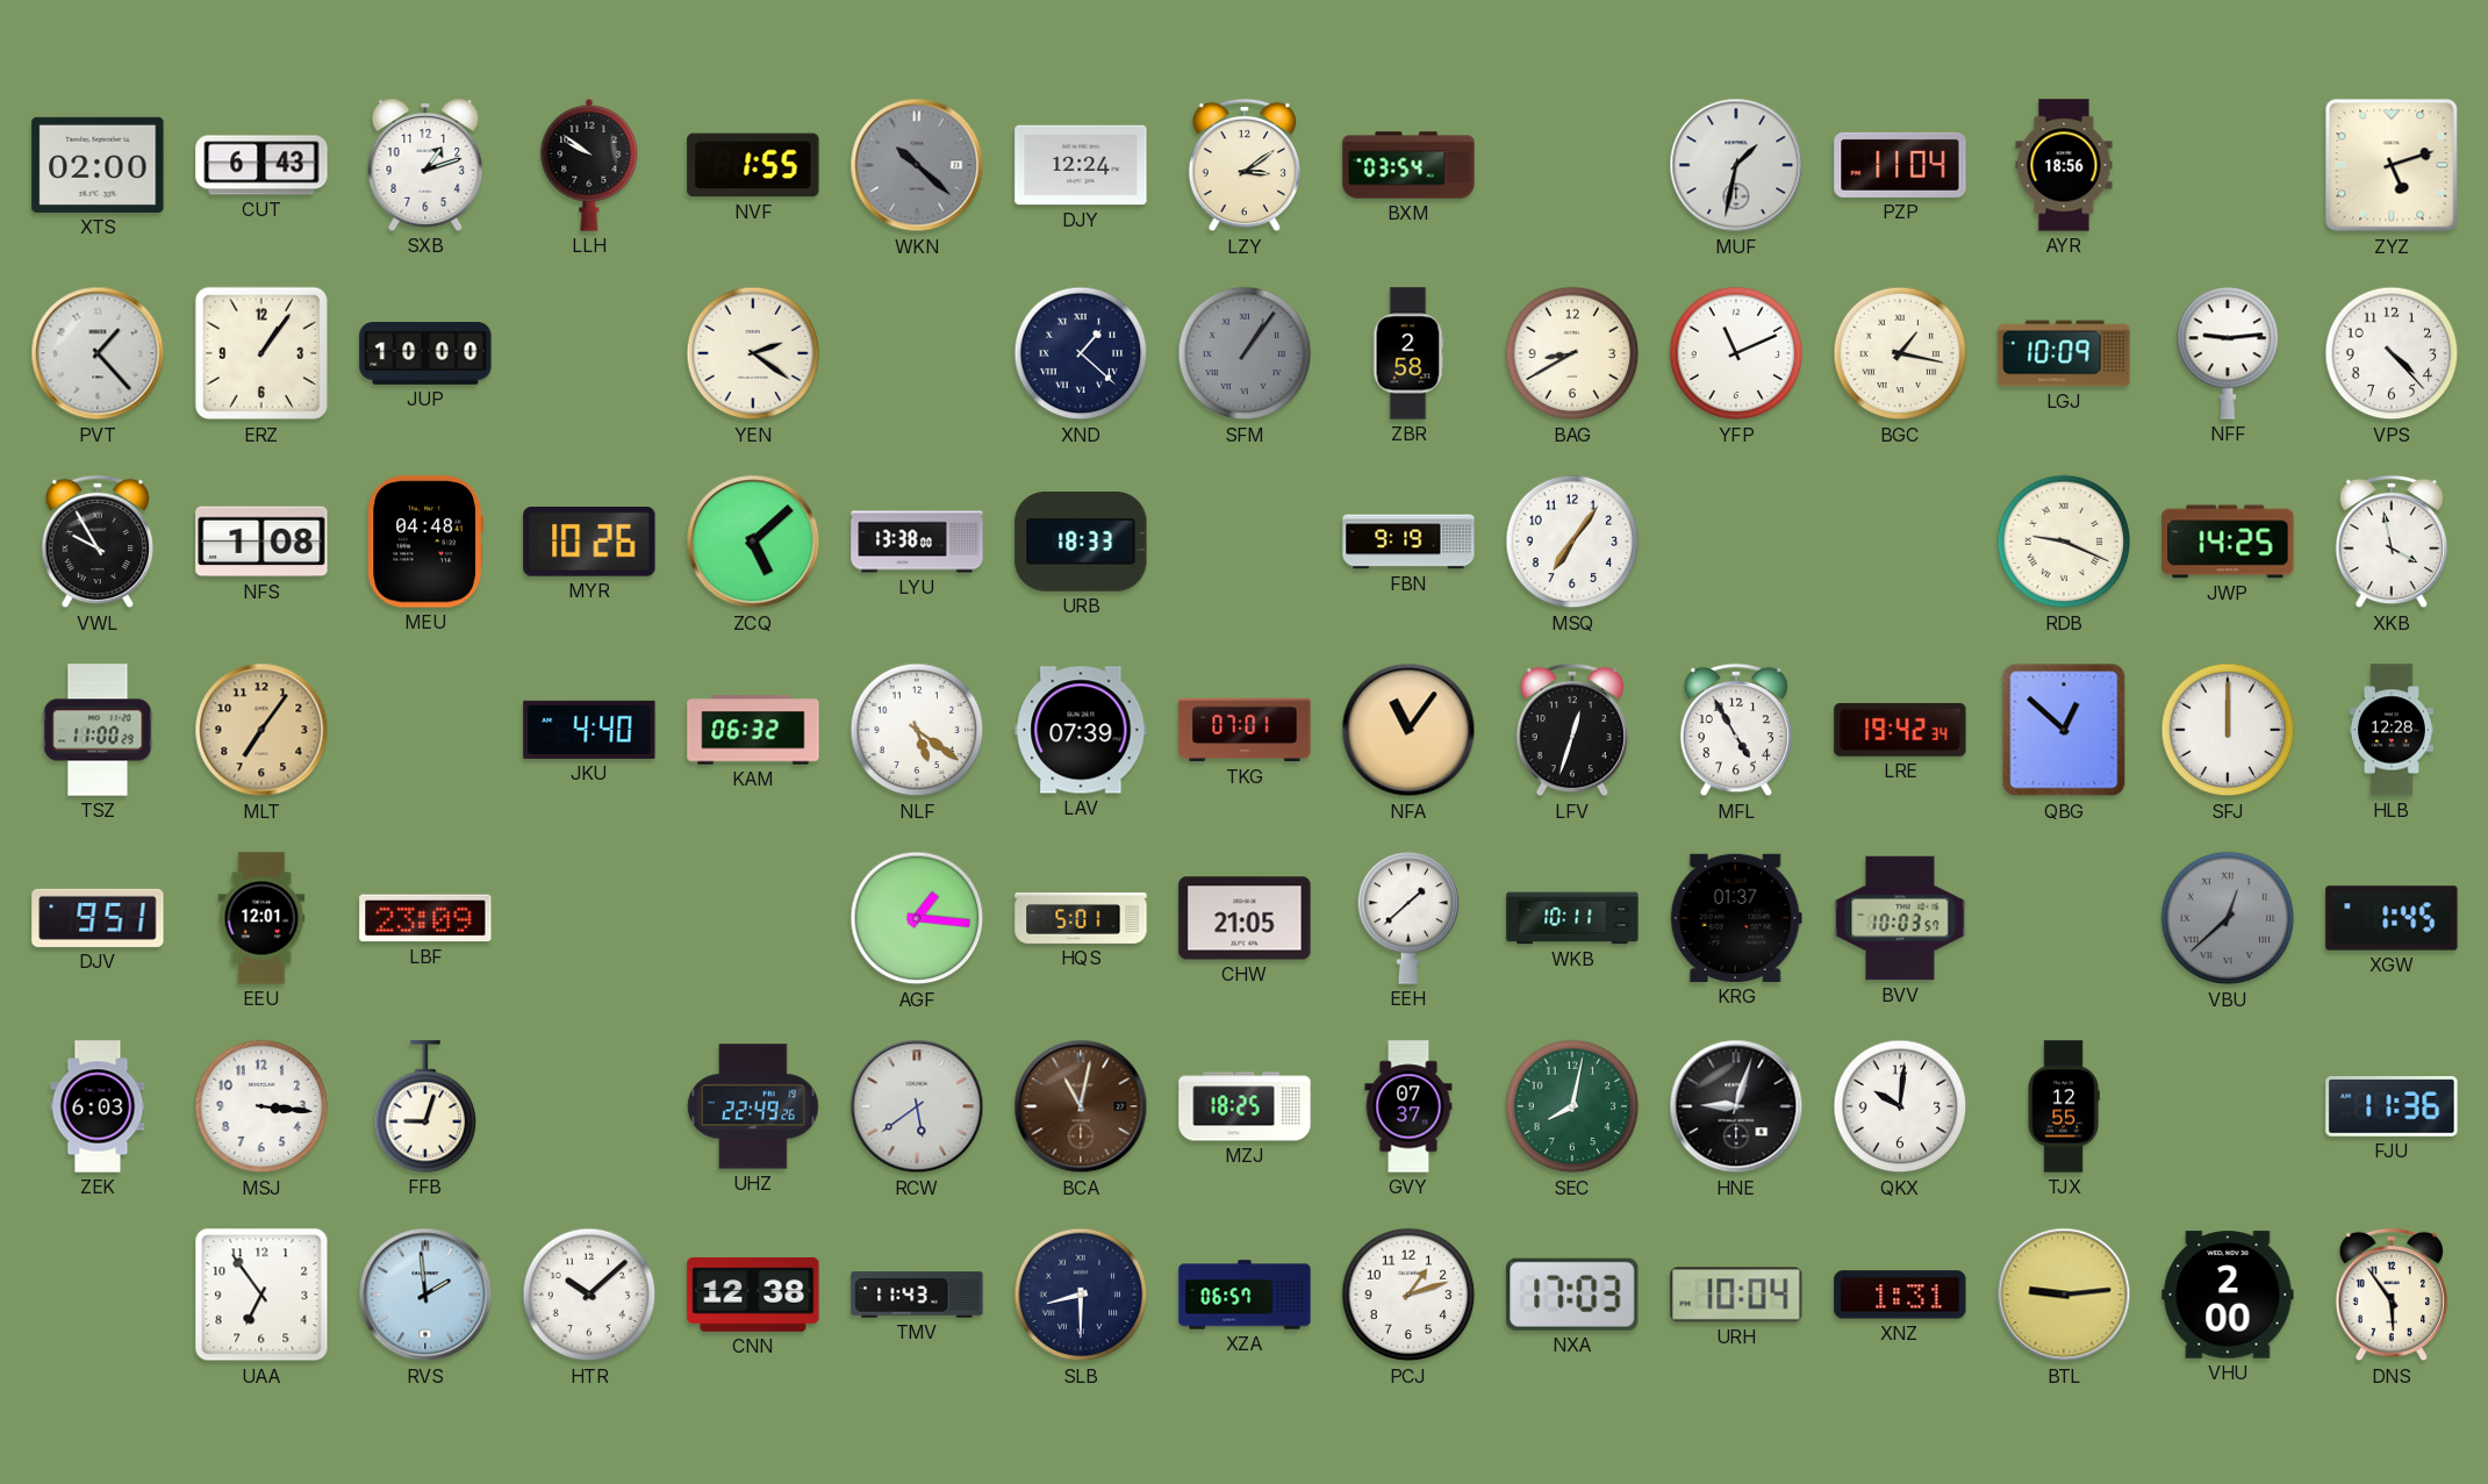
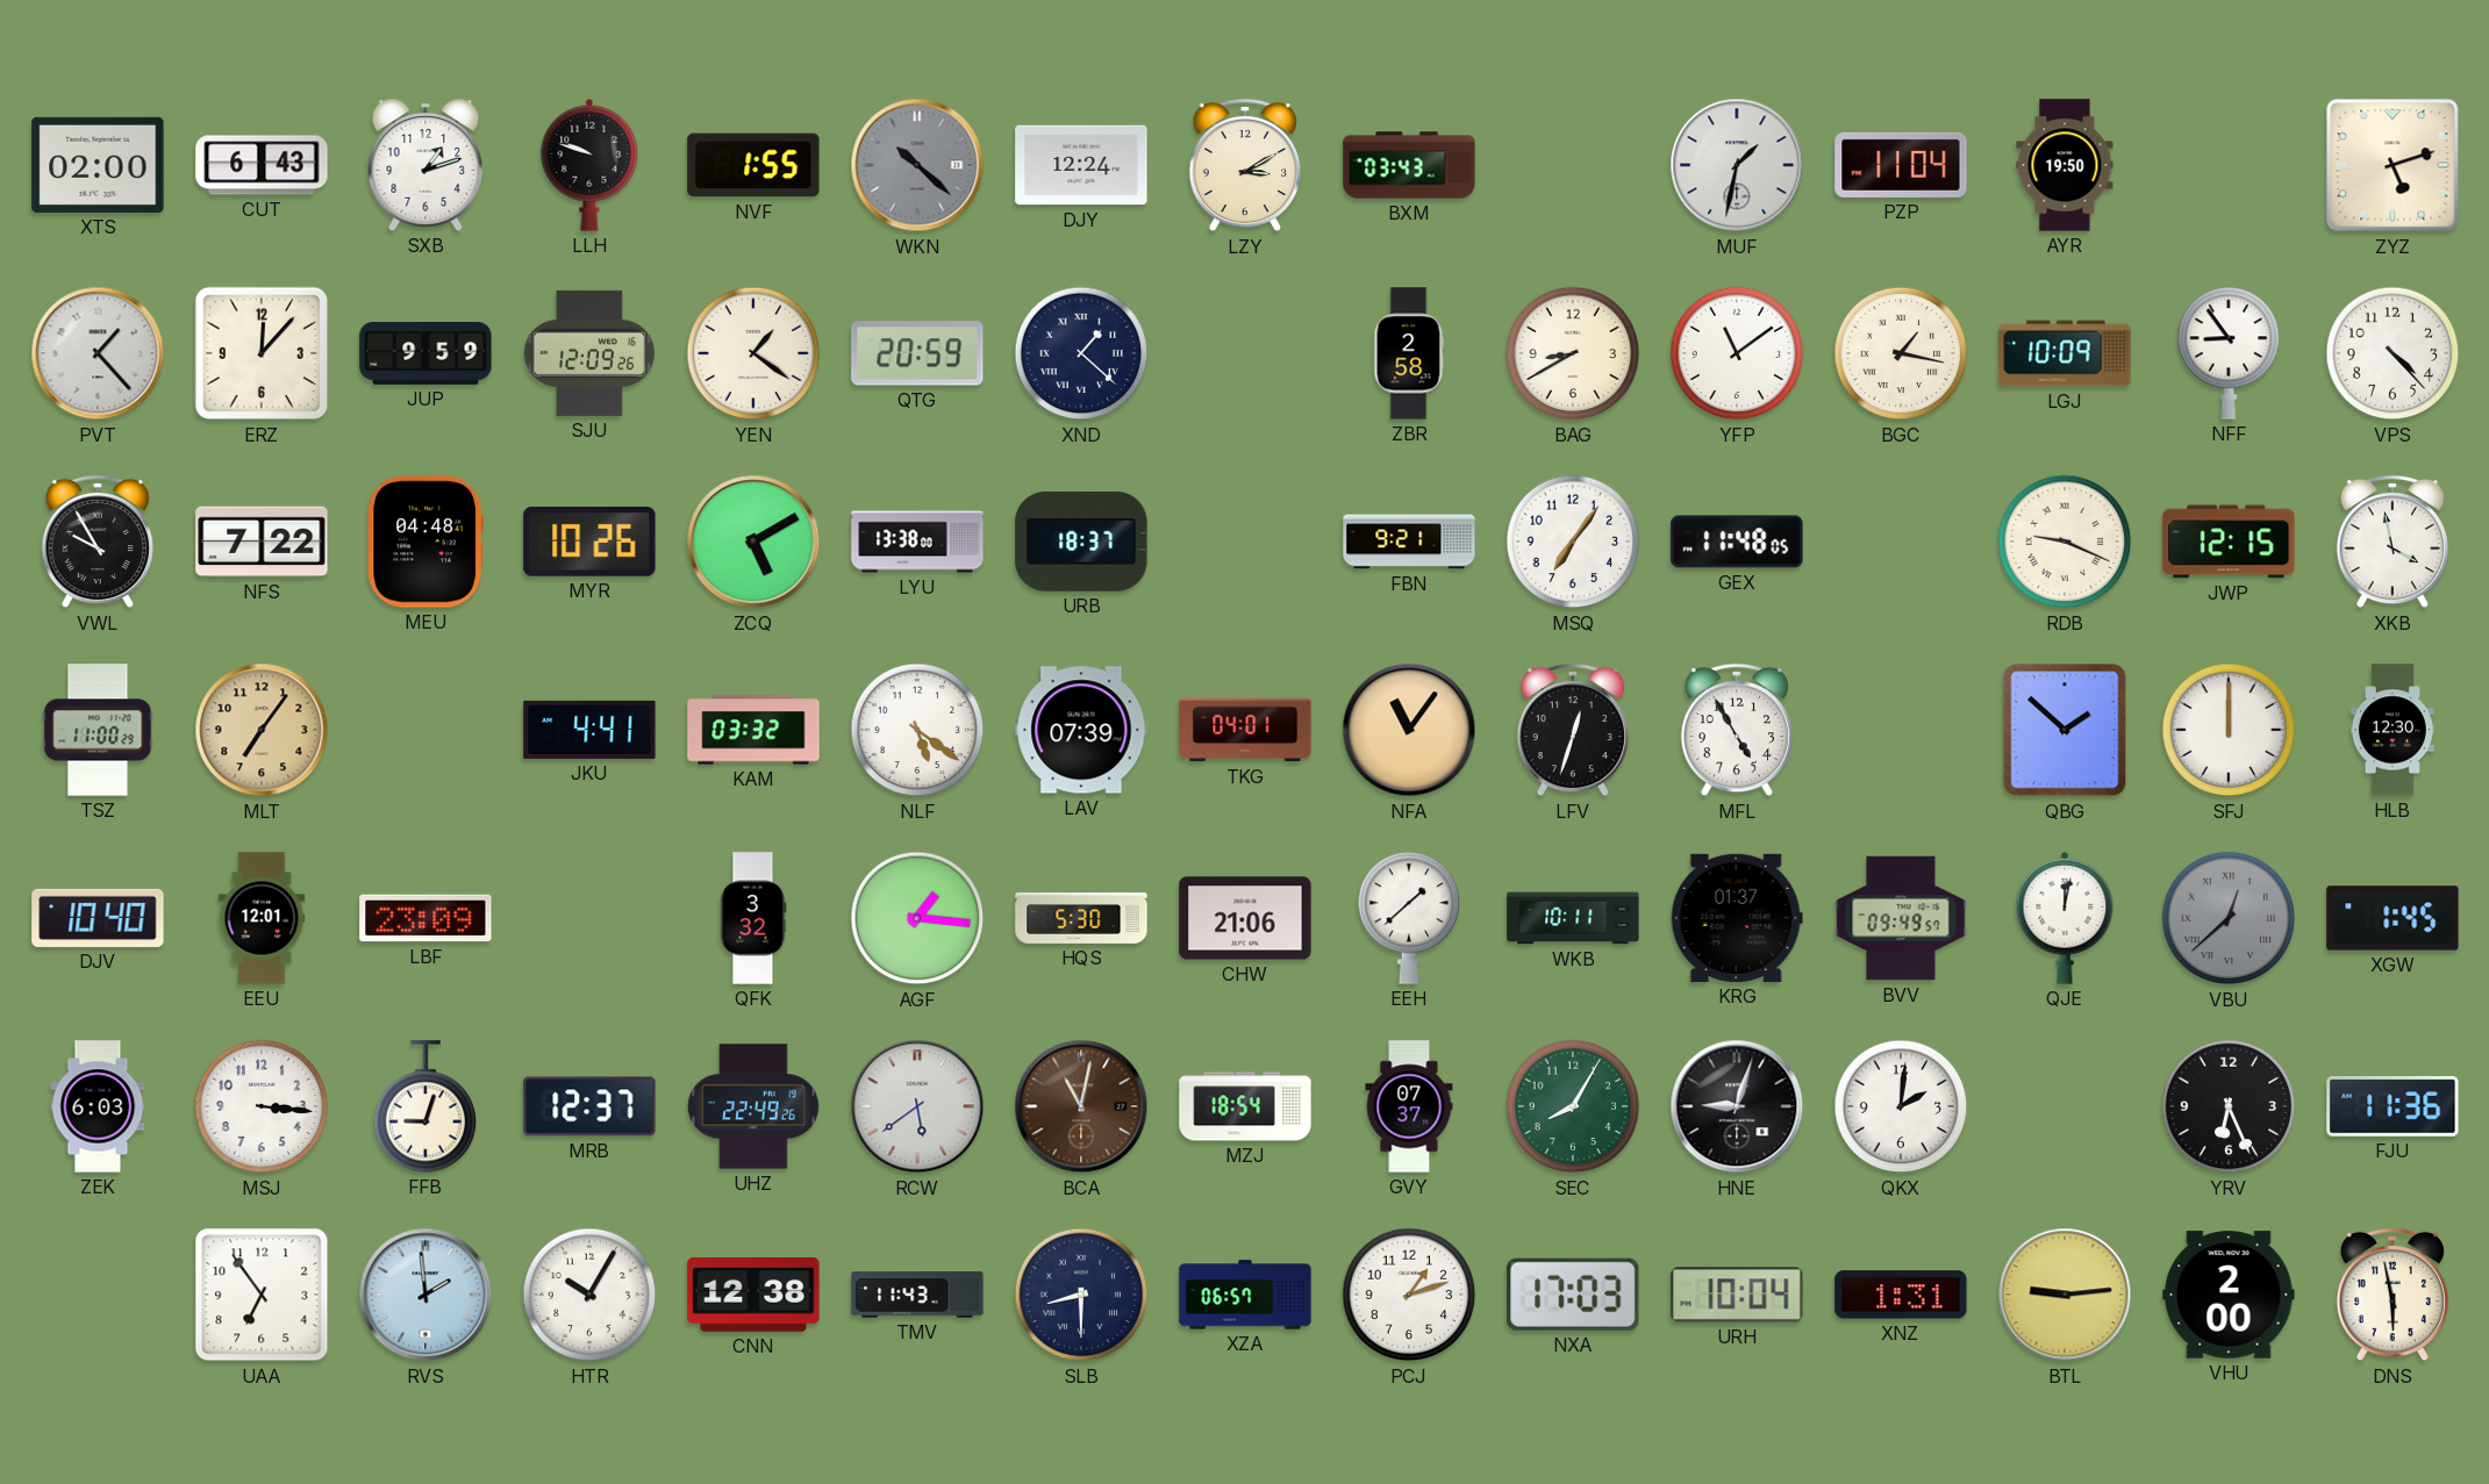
LLH: 9:51 -> 9:48
LZY: 3:09 -> 3:10
BXM: 03:54 -> 03:43
AYR: 18:56 -> 19:50
ERZ: 1:06 -> 12:07
JUP: 10:00 -> 9:59
SJU: none -> 12:09
YEN: 2:21 -> 1:21
QTG: none -> 20:59
SFM: 1:06 -> none
YFP: 11:11 -> 11:09
NFF: 9:14 -> 8:54
NFS: 1:08 -> 7:22
ZCQ: 5:08 -> 5:10
URB: 18:33 -> 18:37
FBN: 9:19 -> 9:21
GEX: none -> 11:48
JWP: 14:25 -> 12:15
JKU: 4:40 -> 4:41
KAM: 06:32 -> 03:32
TKG: 07:01 -> 04:01
LRE: 19:42 -> none
QBG: 12:52 -> 1:52
HLB: 12:28 -> 12:30
DJV: 9:51 -> 10:40
QFK: none -> 3:32
HQS: 5:01 -> 5:30
CHW: 21:05 -> 21:06
BVV: 10:03 -> 09:49
QJE: none -> 12:02
MRB: none -> 12:37
MZJ: 18:25 -> 18:54
SEC: 8:02 -> 8:05
QKX: 10:01 -> 2:01
TJX: 12:55 -> none
YRV: none -> 6:26
HTR: 10:08 -> 10:05
DNS: 5:54 -> 5:58
